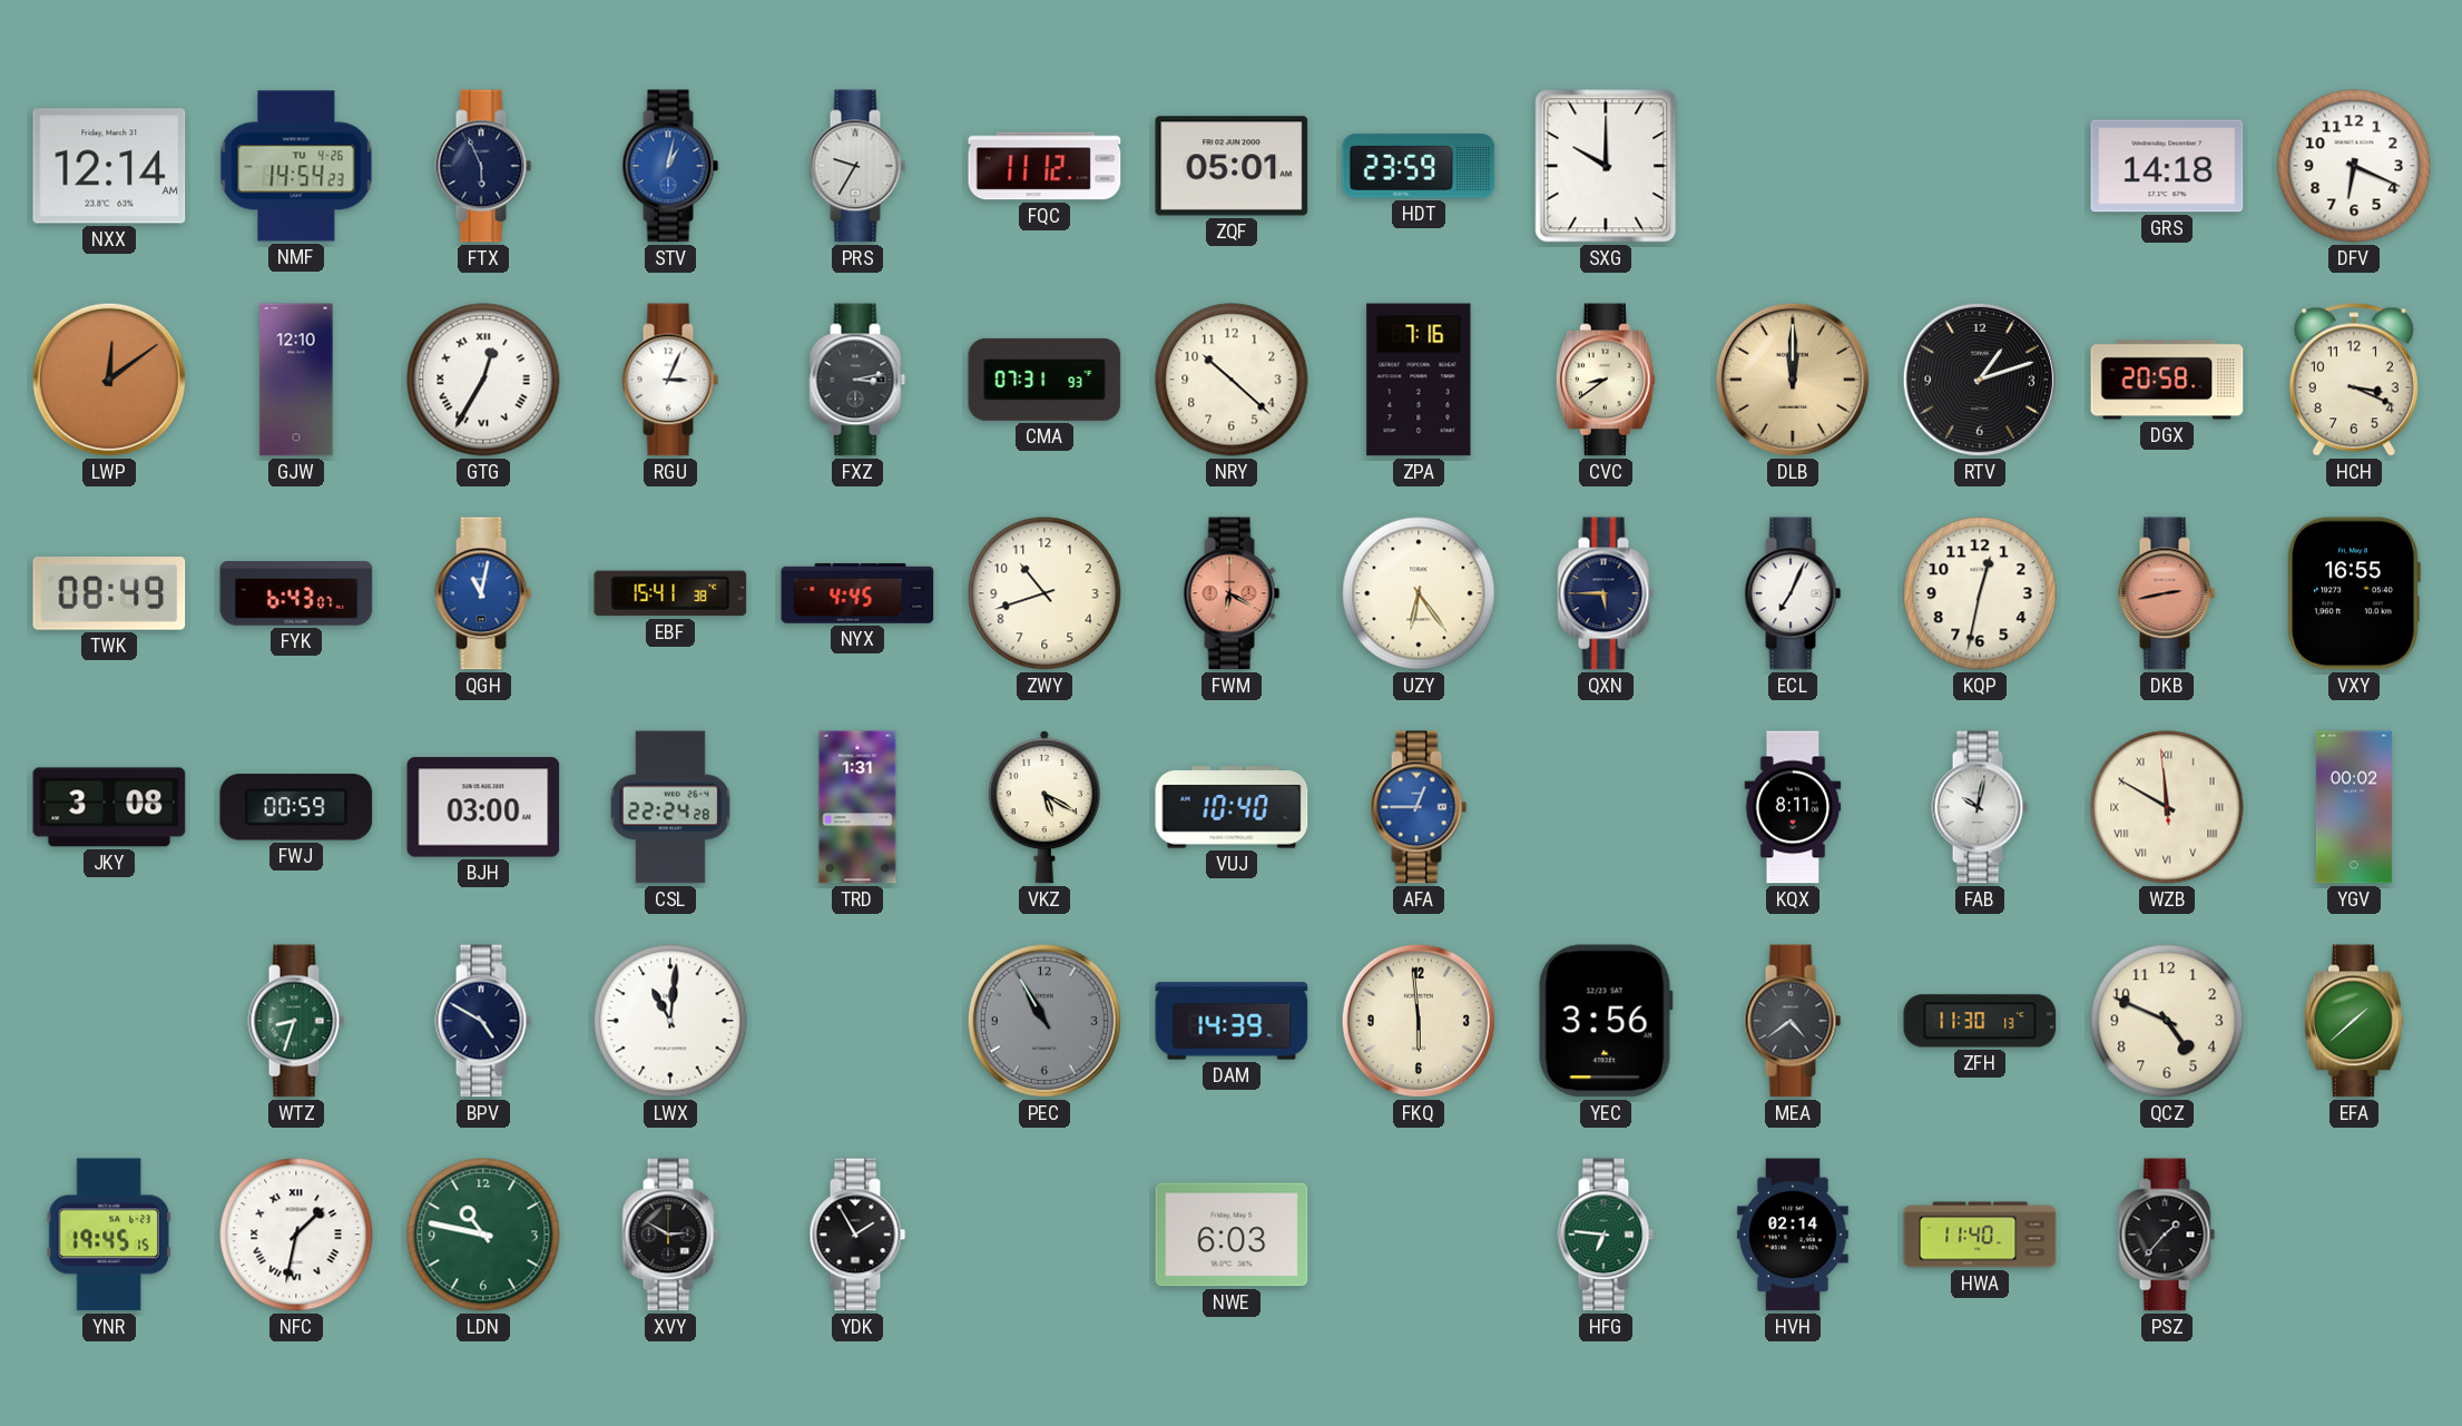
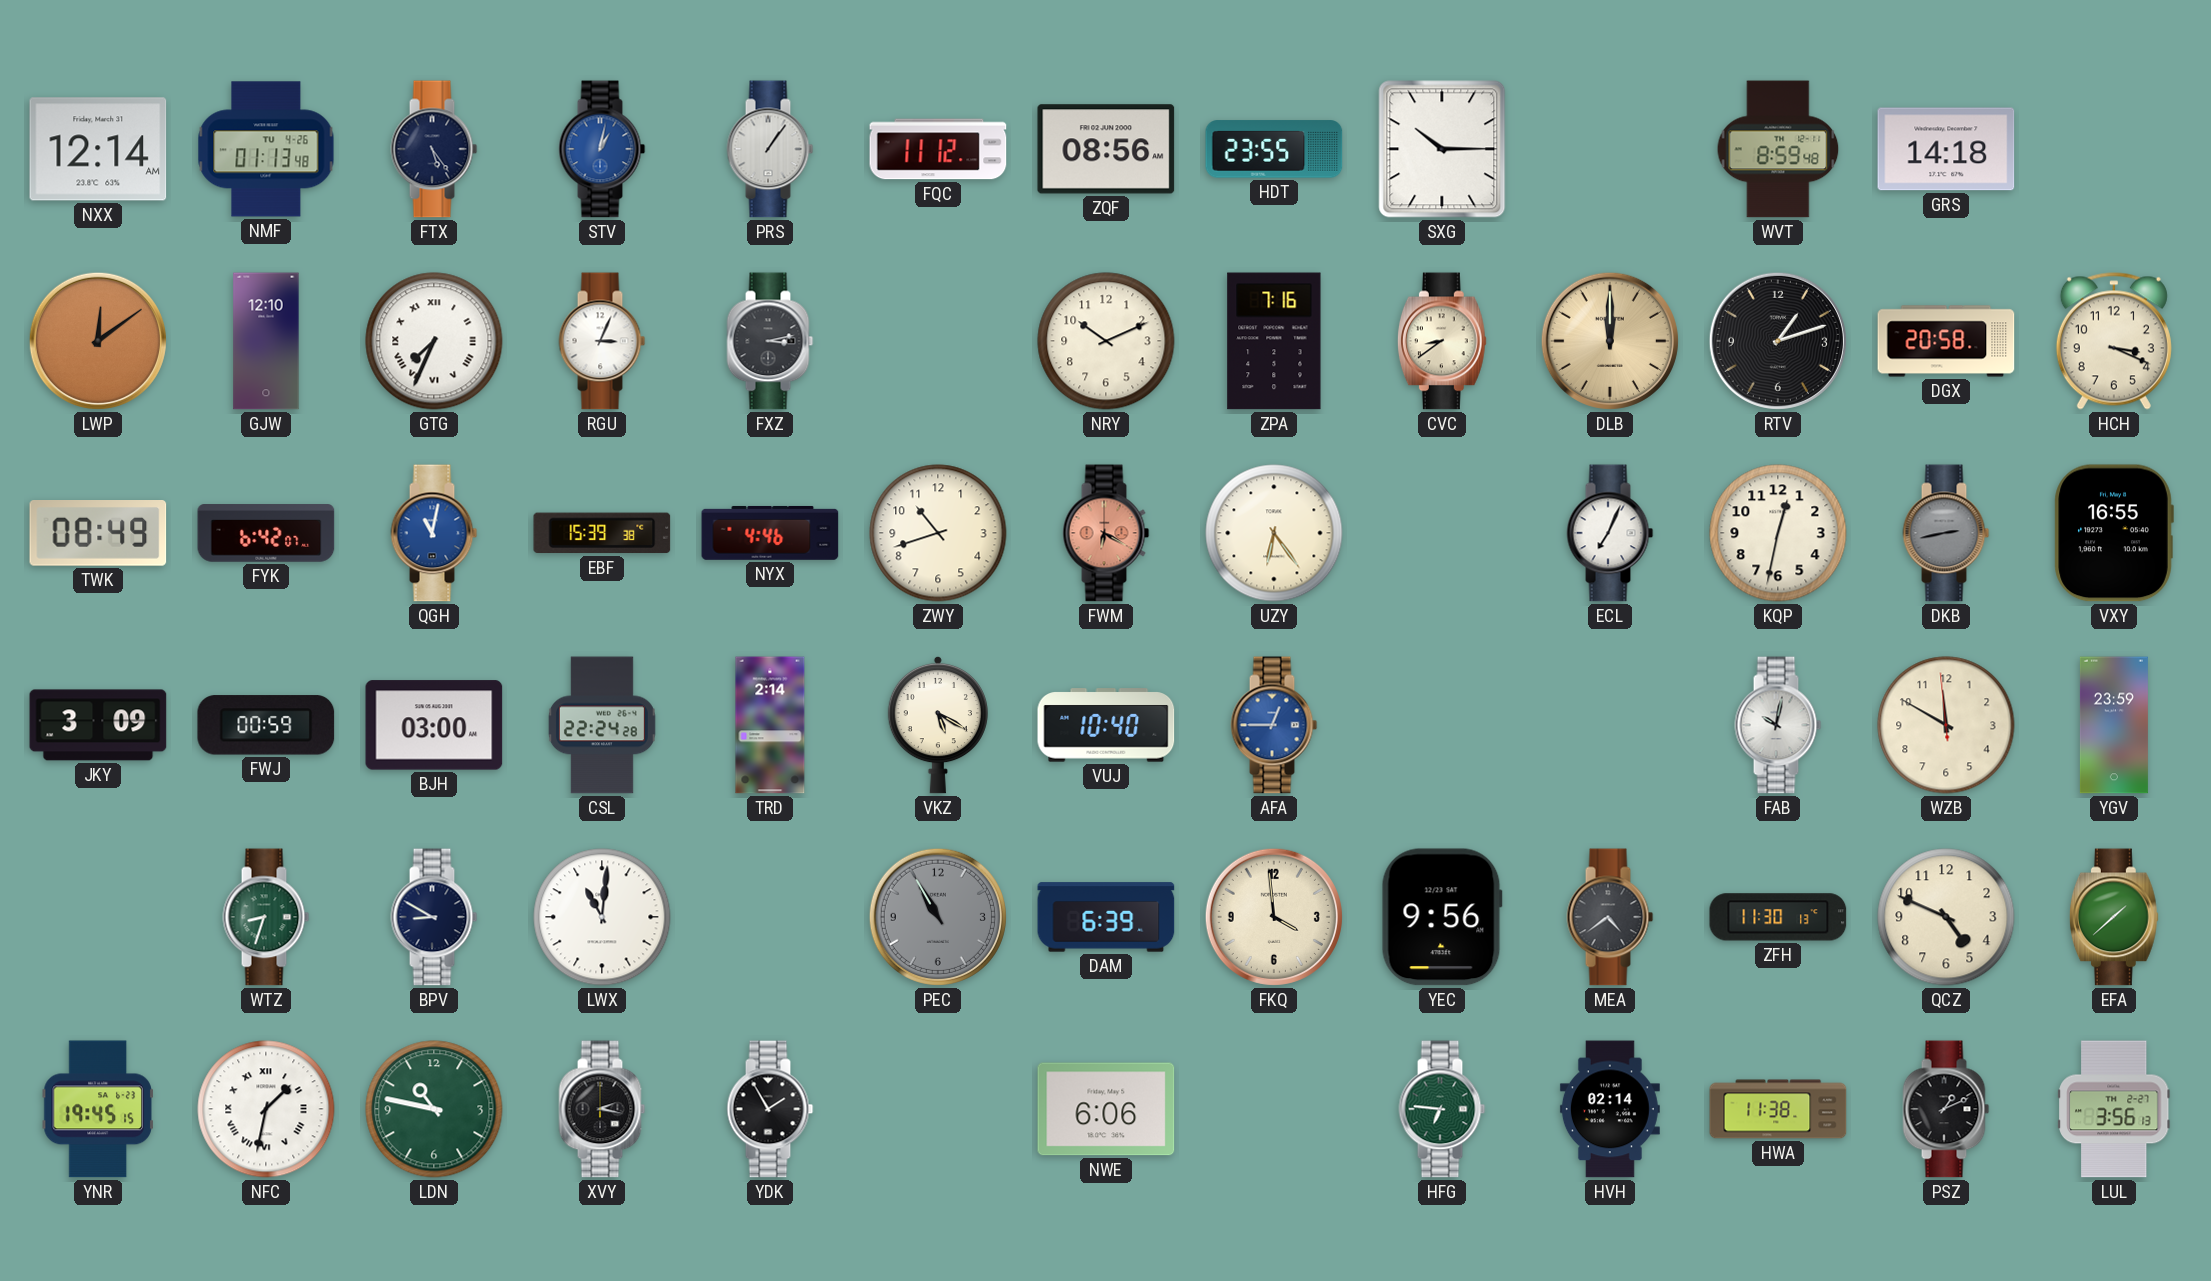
NMF: 14:54 -> 01:13
FTX: 5:56 -> 5:24
PRS: 9:35 -> 1:06
ZQF: 05:01 -> 08:56
HDT: 23:59 -> 23:55
SXG: 10:00 -> 10:15
WVT: none -> 8:59
DFV: 6:19 -> none
GTG: 12:35 -> 7:34
CMA: 07:31 -> none
NRY: 10:22 -> 10:11
FYK: 6:43 -> 6:42
EBF: 15:41 -> 15:39
NYX: 4:45 -> 4:46
QXN: 5:45 -> none
DKB dial: salmon -> grey
JKY: 3:08 -> 3:09
TRD: 1:31 -> 2:14
KQX: 8:11 -> none
WZB numerals: Roman -> Arabic
YGV: 00:02 -> 23:59
BPV: 4:50 -> 8:50
DAM: 14:39 -> 6:39
FKQ: 5:59 -> 3:59
YEC: 3:56 -> 9:56
XVY: 2:50 -> 2:17
NWE: 6:03 -> 6:06
HWA: 11:40 -> 11:38
PSZ: 1:37 -> 1:11
LUL: none -> 3:56
